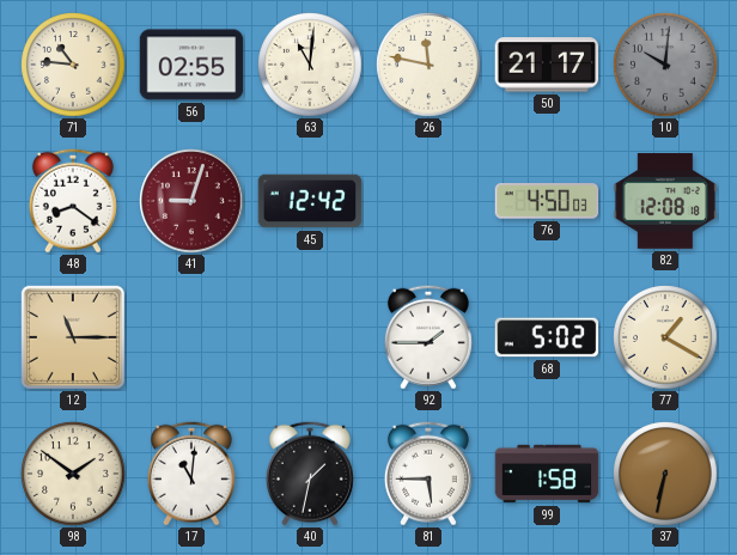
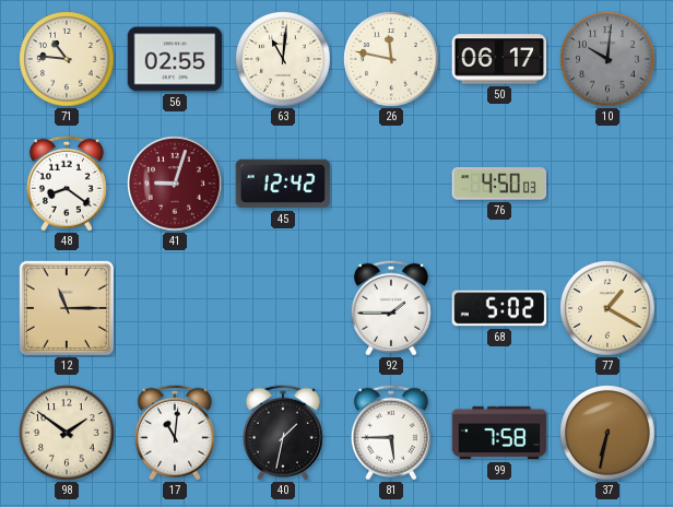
50: 21:17 -> 06:17
82: 12:08 -> none
99: 1:58 -> 7:58
